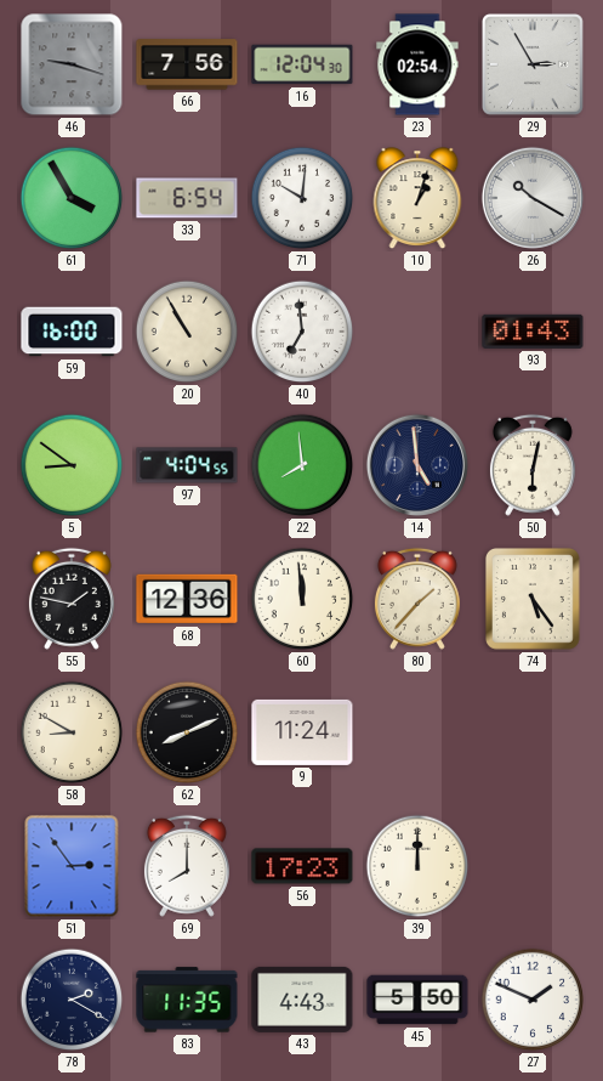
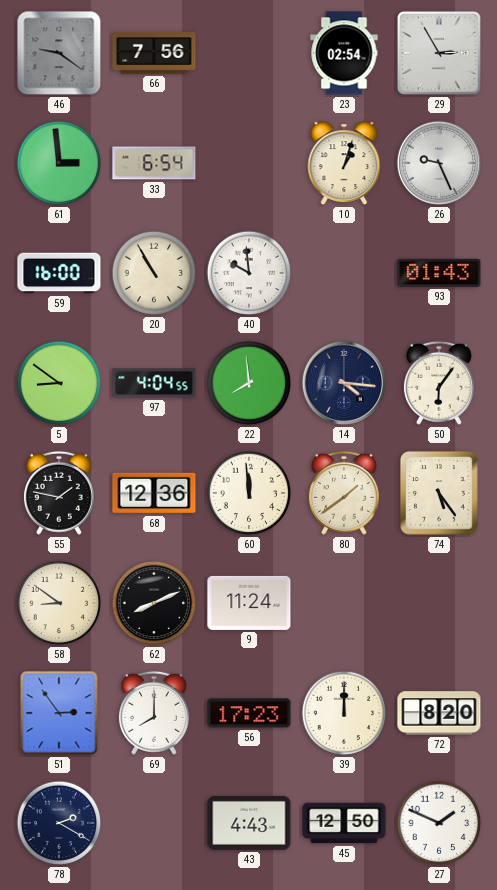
46: 9:18 -> 9:21
16: 12:04 -> none
61: 3:55 -> 2:59
71: 10:01 -> none
26: 10:20 -> 9:26
40: 6:59 -> 9:59
14: 4:59 -> 4:16
50: 6:02 -> 6:06
80: 1:37 -> 1:39
58: 8:50 -> 8:51
72: none -> 8:20
83: 11:35 -> none
45: 5:50 -> 12:50
